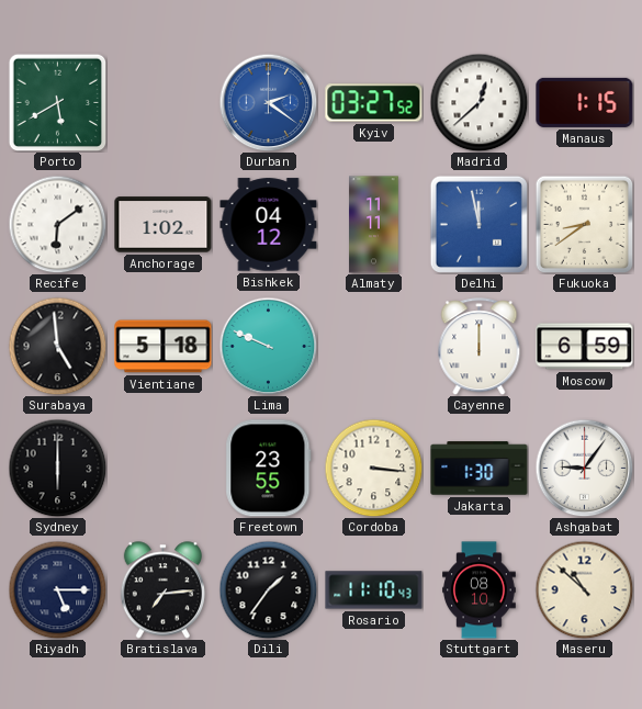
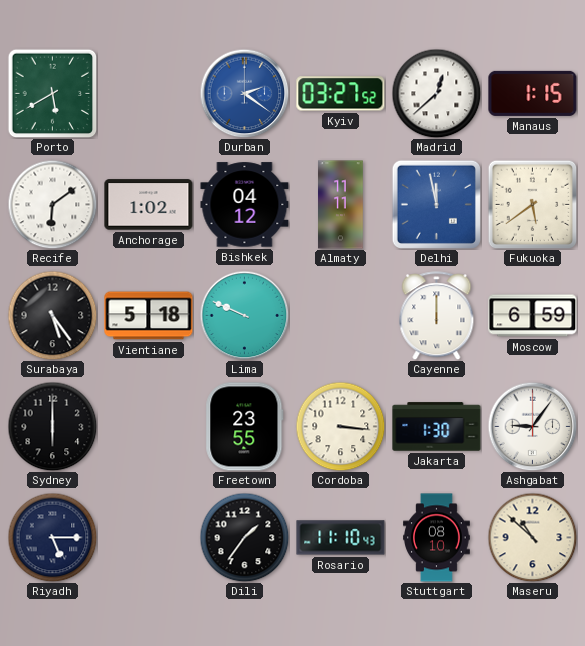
Fukuoka: 8:39 -> 5:39
Surabaya: 4:59 -> 5:24
Bratislava: 7:14 -> none
